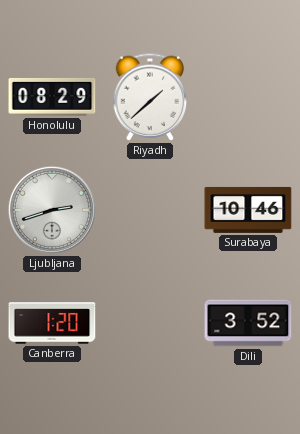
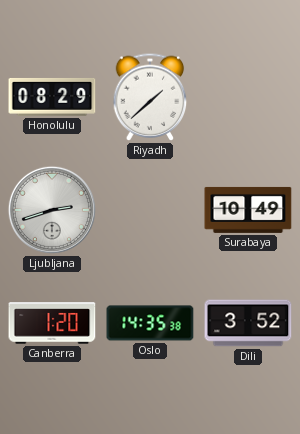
Surabaya: 10:46 -> 10:49
Oslo: none -> 14:35
